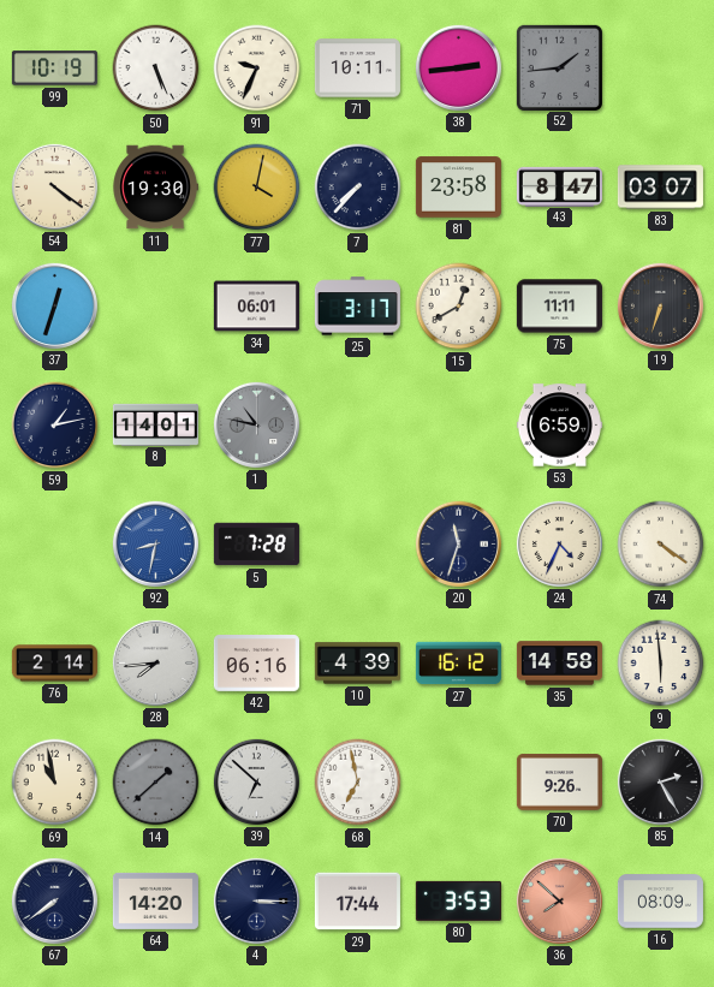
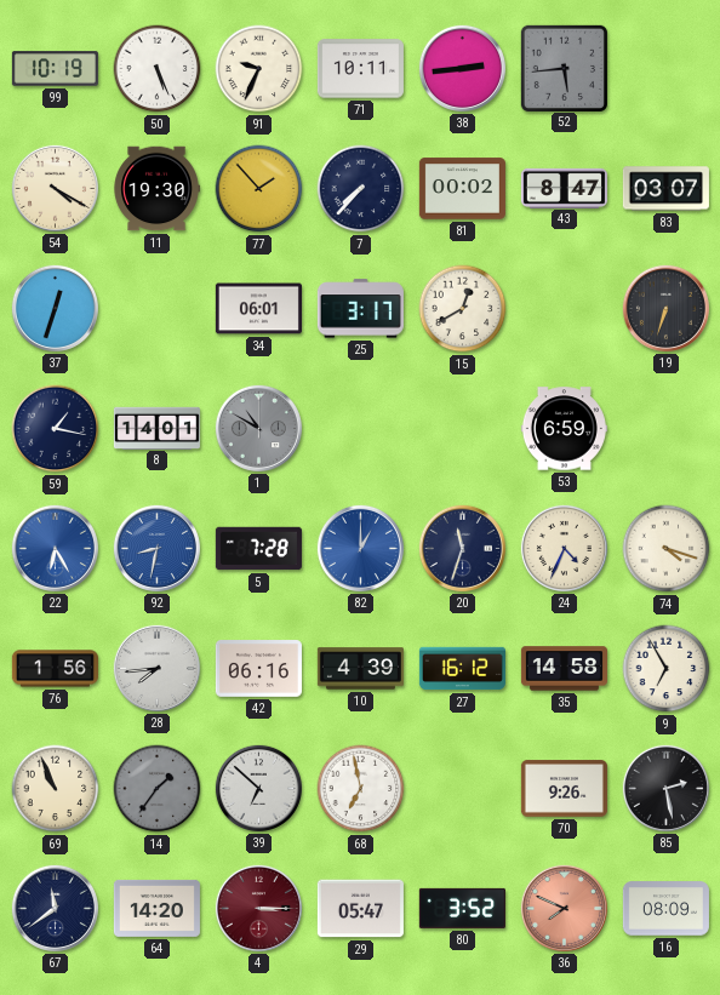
52: 1:44 -> 5:44
54: 4:21 -> 4:20
77: 4:02 -> 1:53
81: 23:58 -> 00:02
75: 11:11 -> none
59: 1:13 -> 1:17
1: 10:47 -> 10:50
22: none -> 6:25
82: none -> 1:00
74: 4:21 -> 4:18
76: 2:14 -> 1:56
9: 5:59 -> 6:55
69: 10:58 -> 10:56
14: 1:38 -> 1:36
85: 2:25 -> 2:28
67: 7:39 -> 11:39
4 dial: navy -> burgundy
29: 17:44 -> 05:47
80: 3:53 -> 3:52
36: 7:52 -> 7:49
